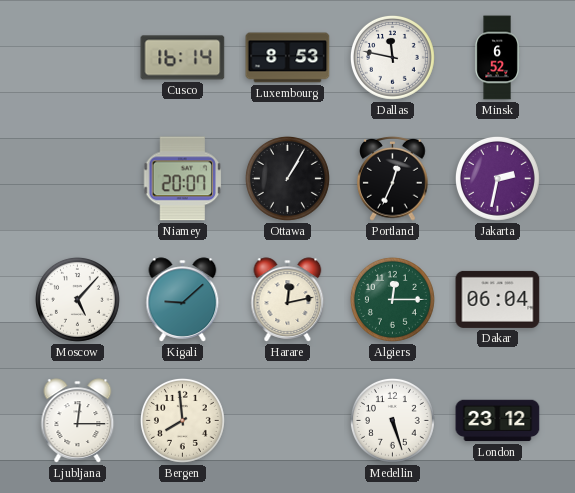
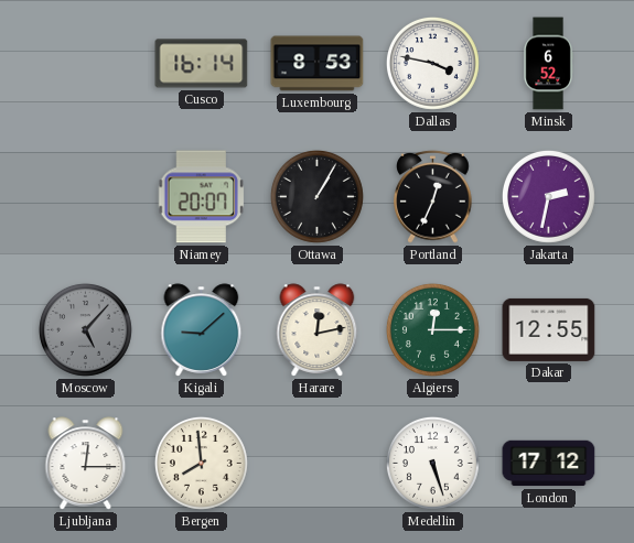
Dallas: 11:47 -> 3:47
Moscow dial: white -> grey
Dakar: 06:04 -> 12:55
London: 23:12 -> 17:12
